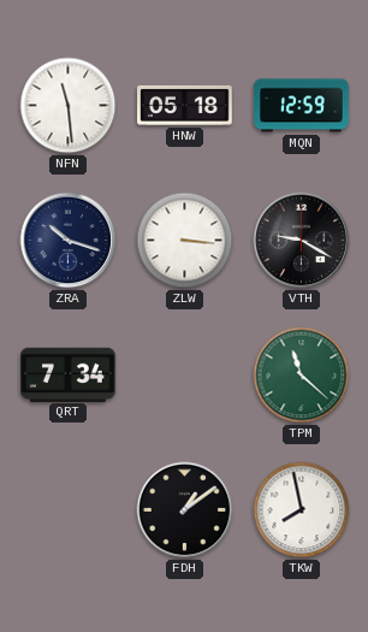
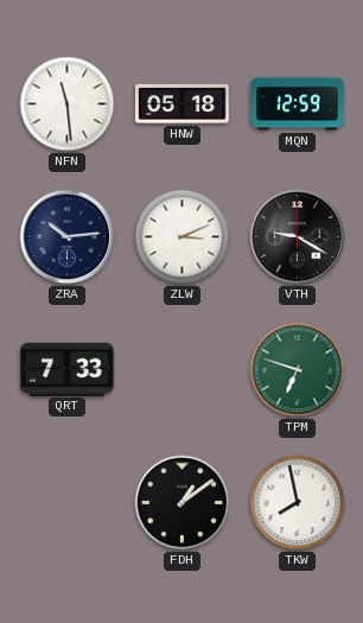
ZRA: 10:18 -> 10:14
ZLW: 3:16 -> 3:11
QRT: 7:34 -> 7:33
TPM: 11:22 -> 6:48
